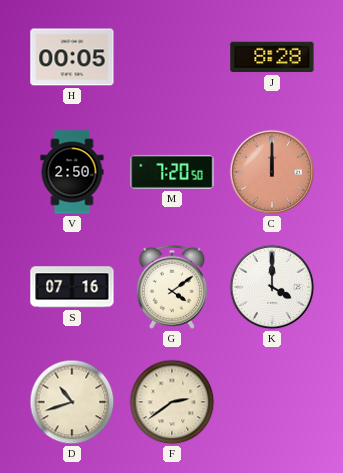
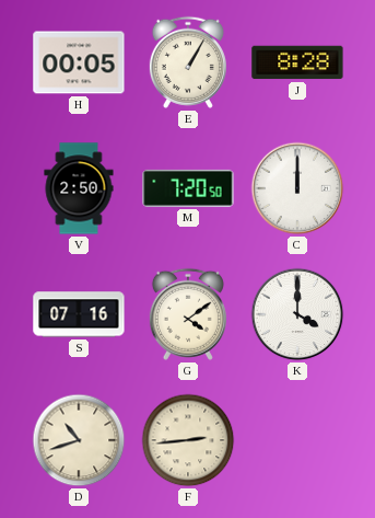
E: none -> 1:05
C dial: salmon -> white
F: 2:39 -> 2:44
